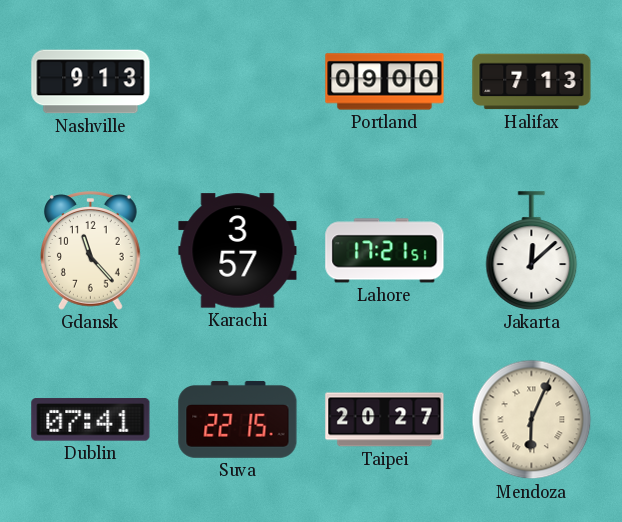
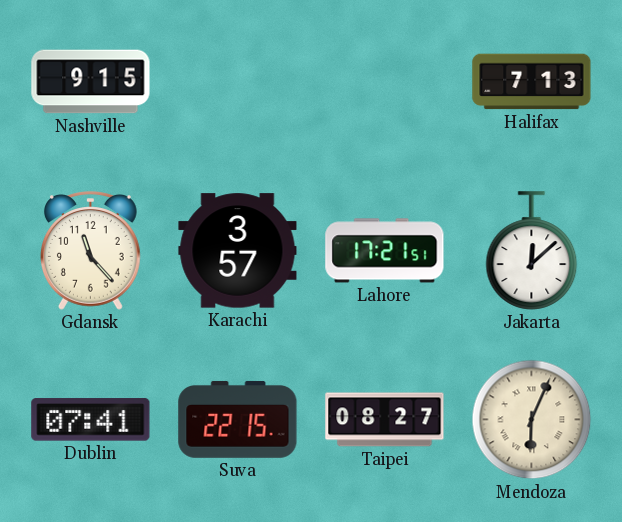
Nashville: 9:13 -> 9:15
Portland: 09:00 -> none
Taipei: 20:27 -> 08:27
